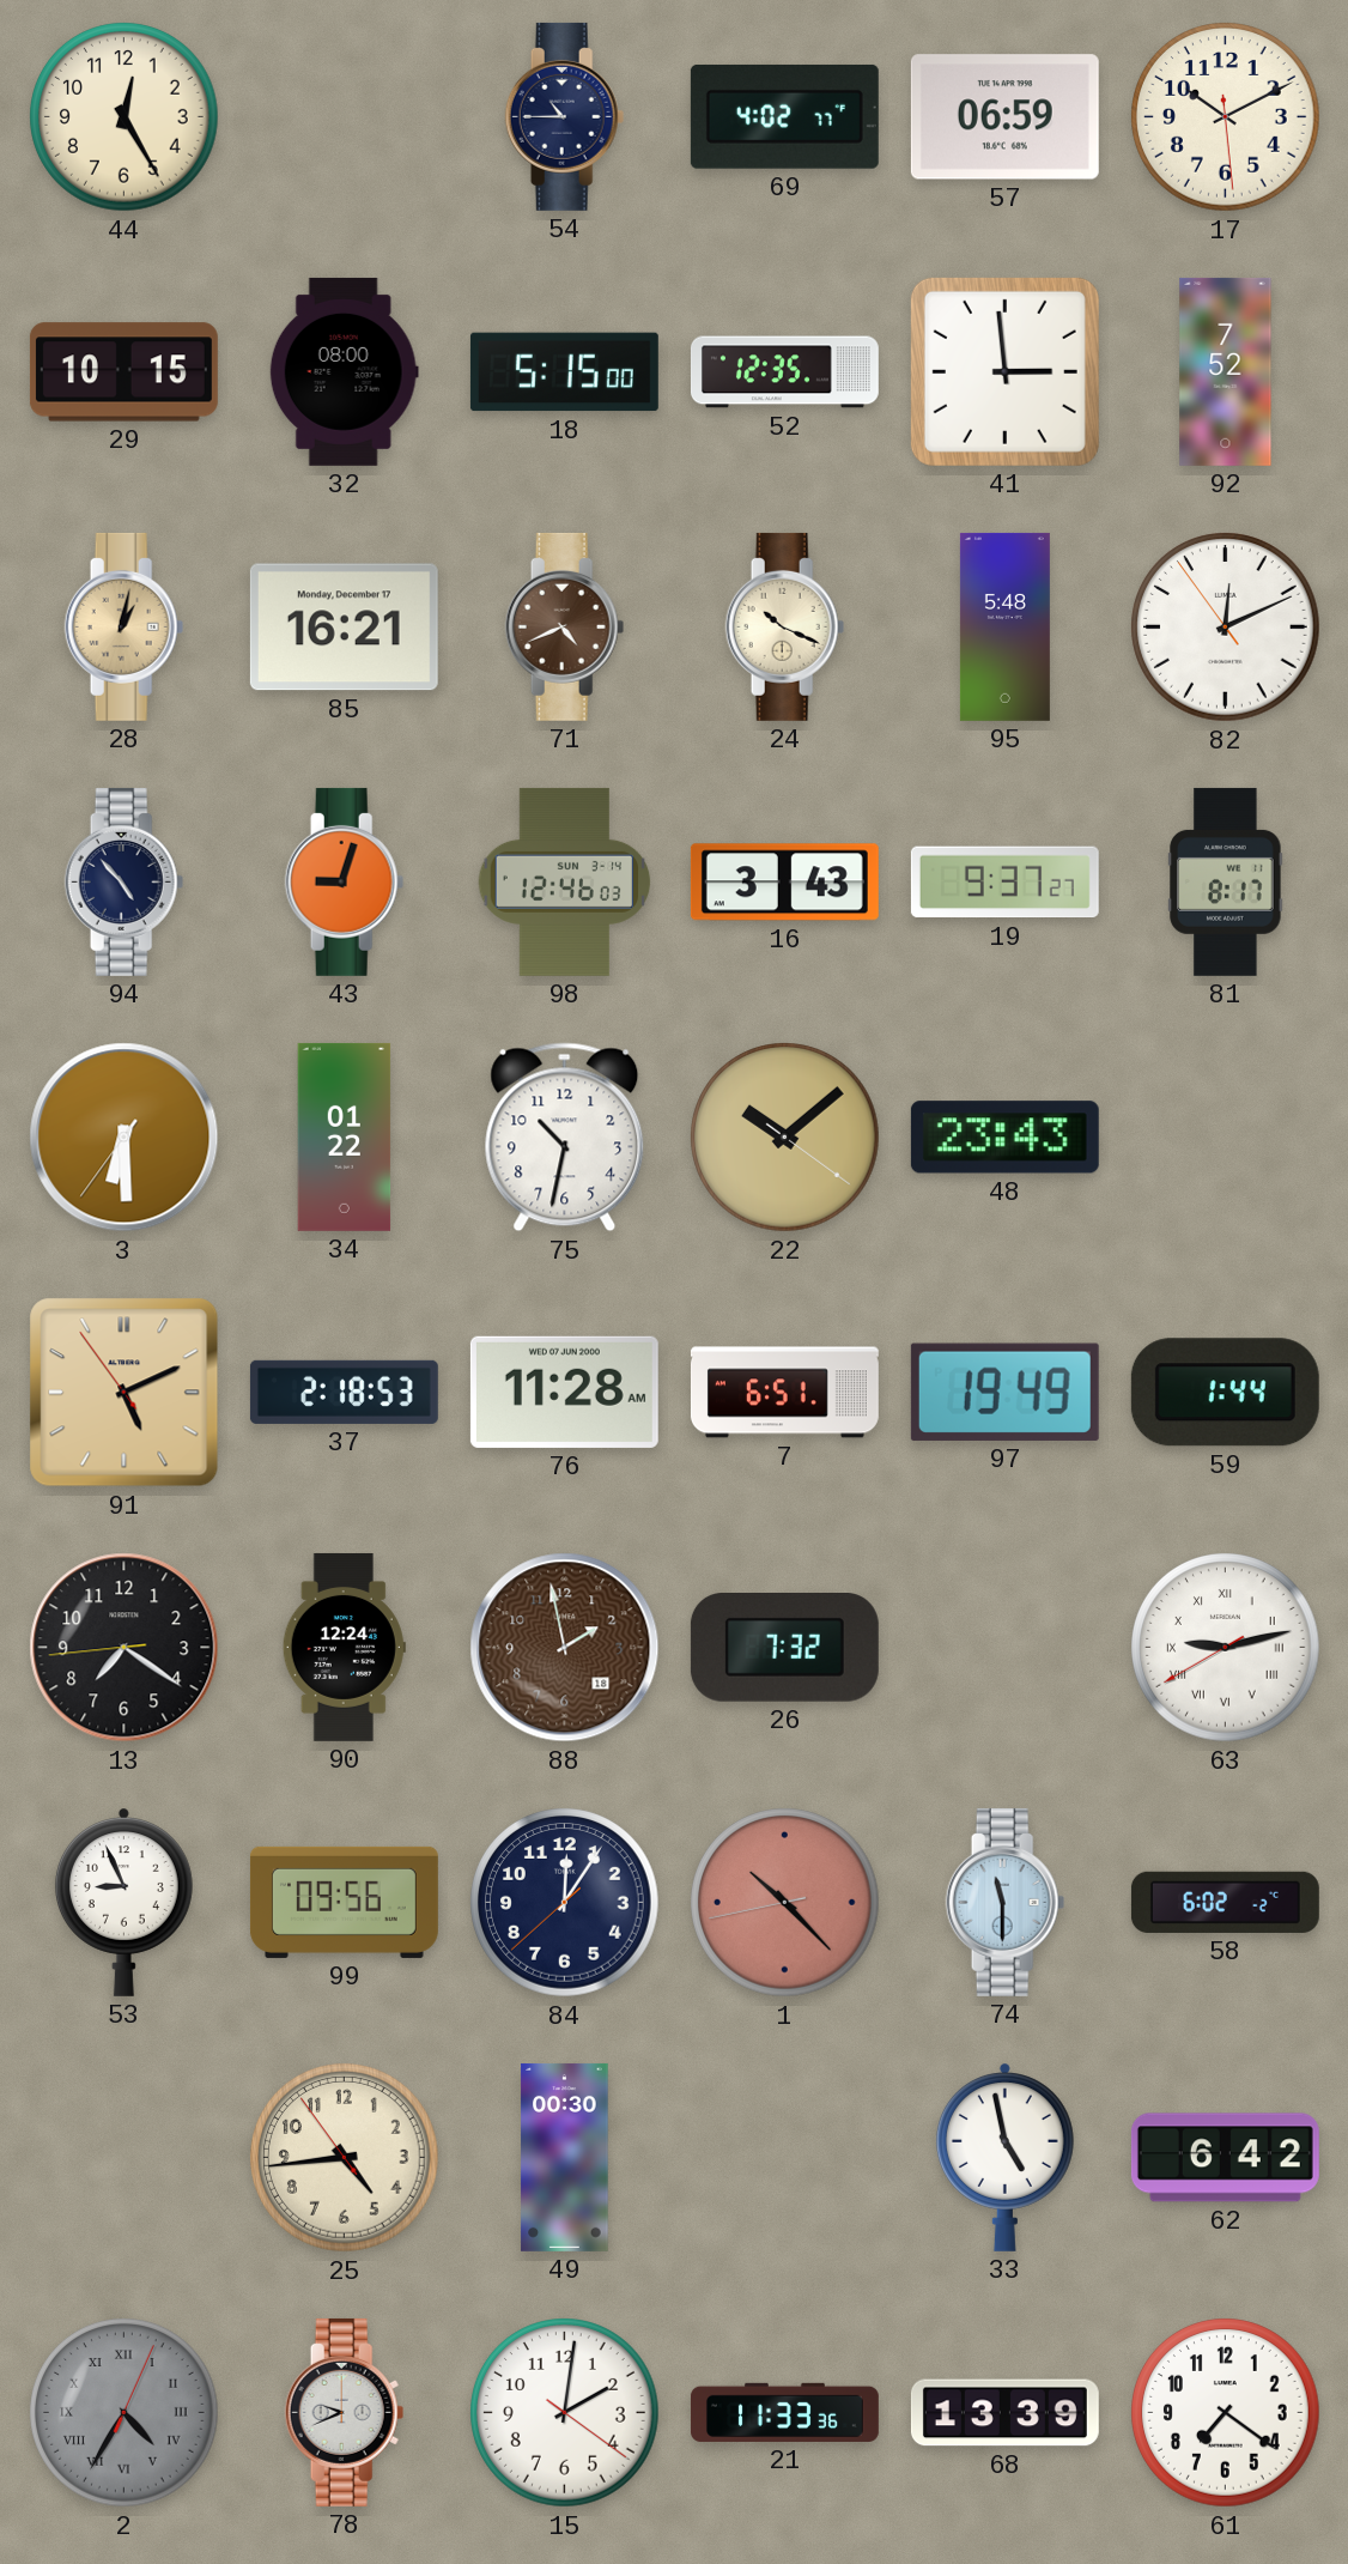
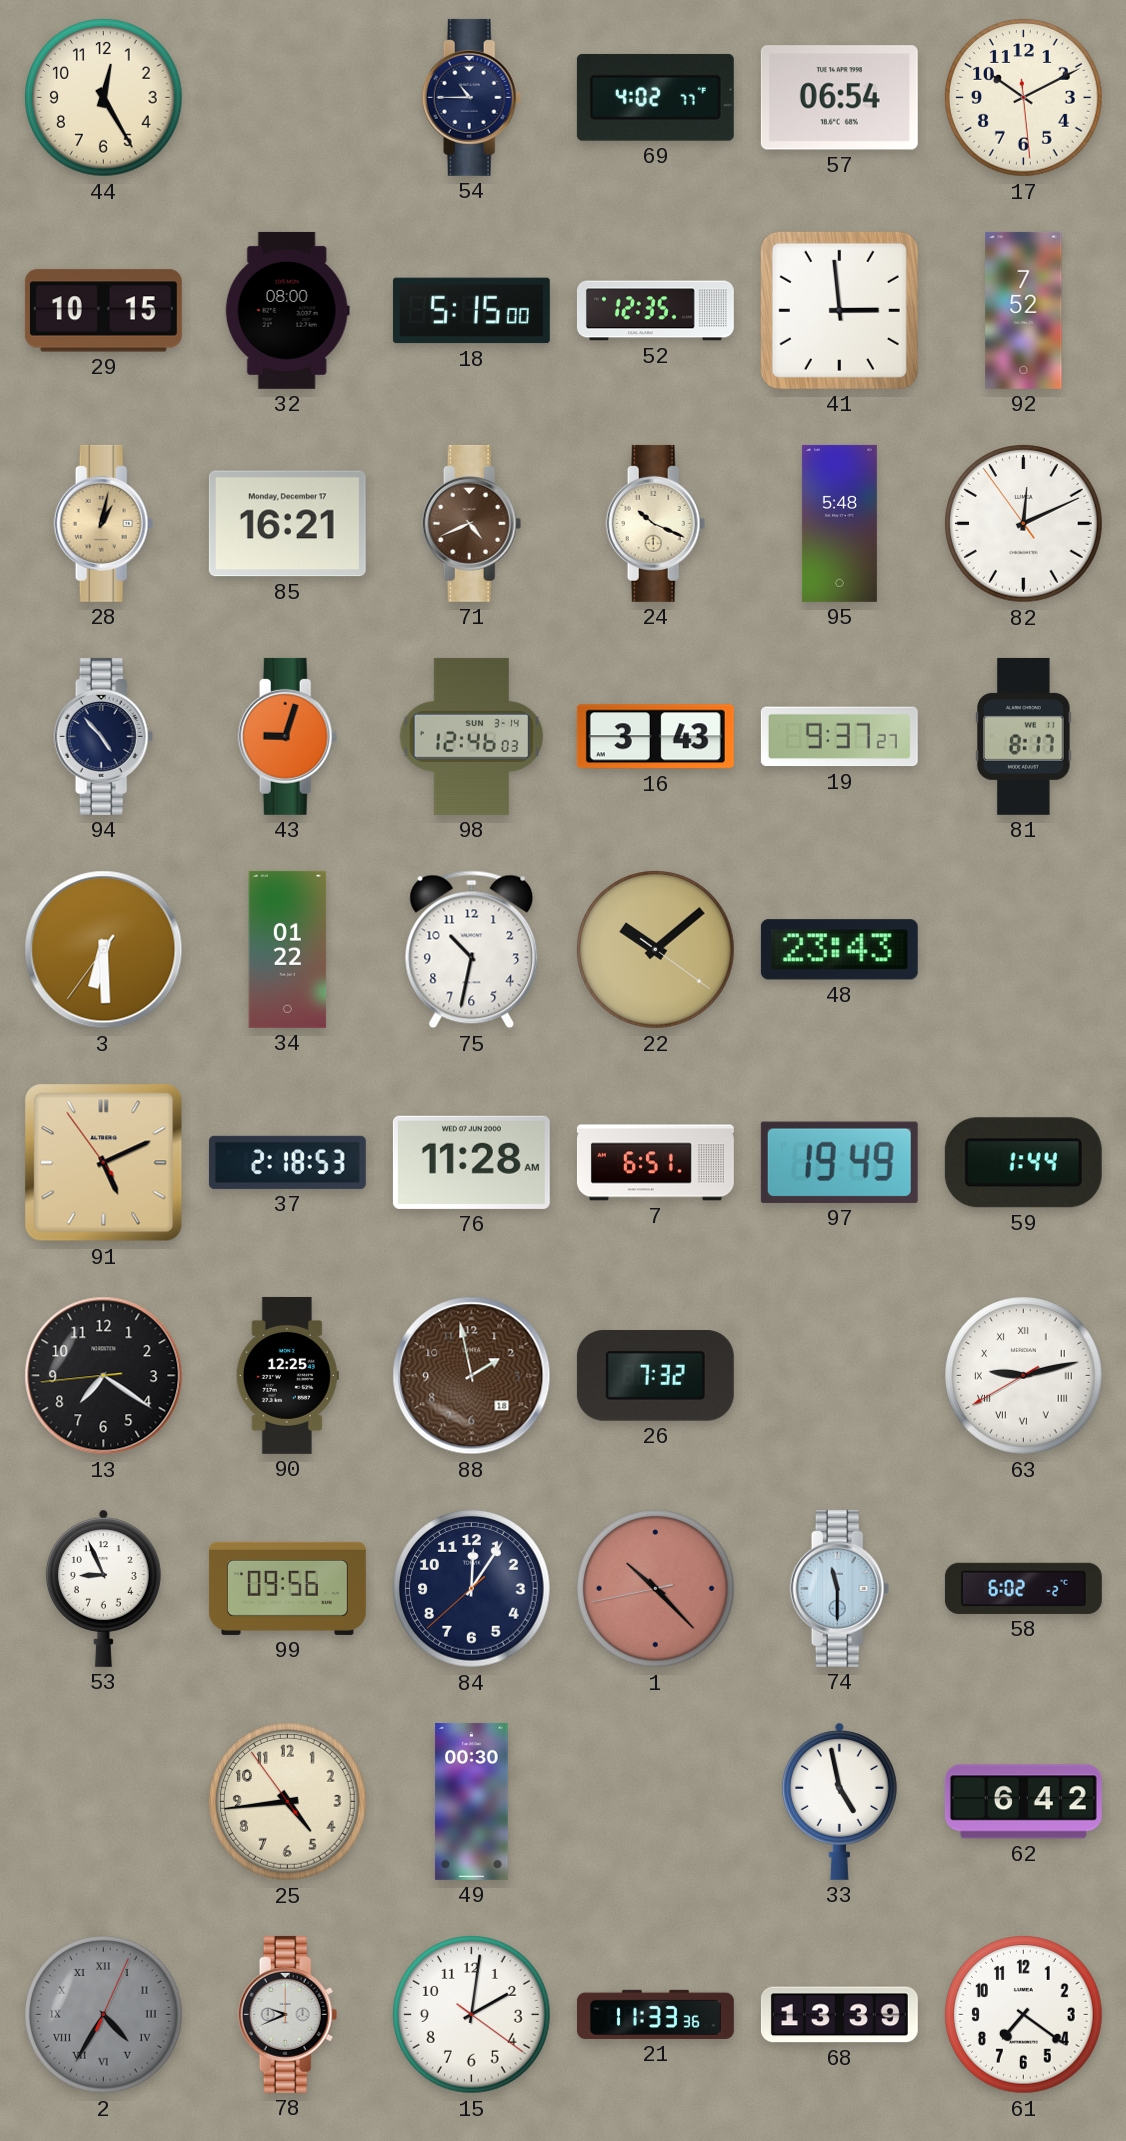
57: 06:59 -> 06:54
90: 12:24 -> 12:25
